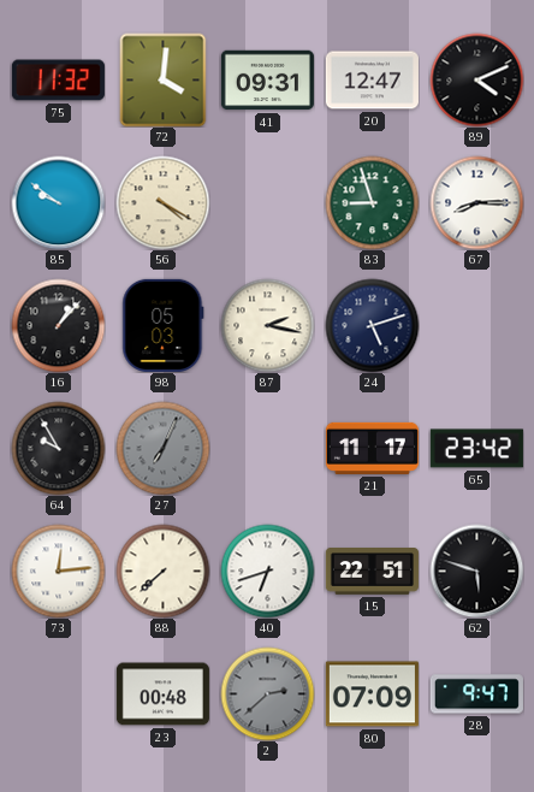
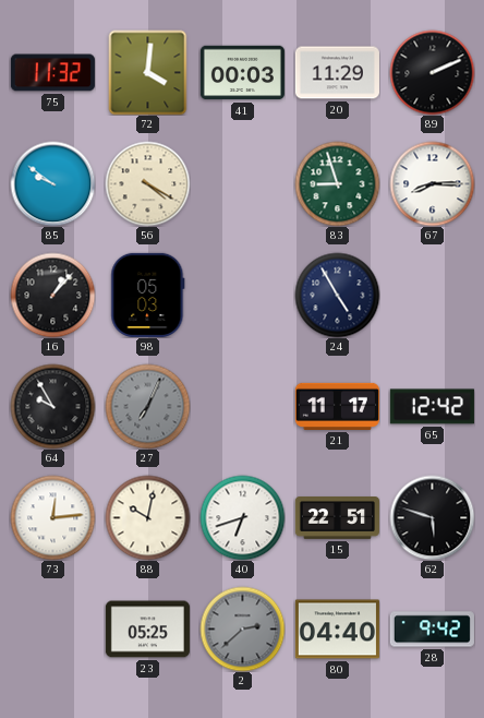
41: 09:31 -> 00:03
20: 12:47 -> 11:29
89: 4:11 -> 2:11
87: 2:17 -> none
24: 5:12 -> 4:55
65: 23:42 -> 12:42
88: 7:38 -> 10:02
23: 00:48 -> 05:25
80: 07:09 -> 04:40
28: 9:47 -> 9:42
